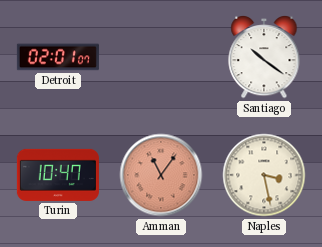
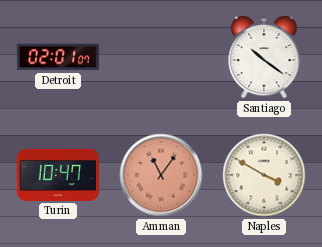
Naples: 3:28 -> 3:50
